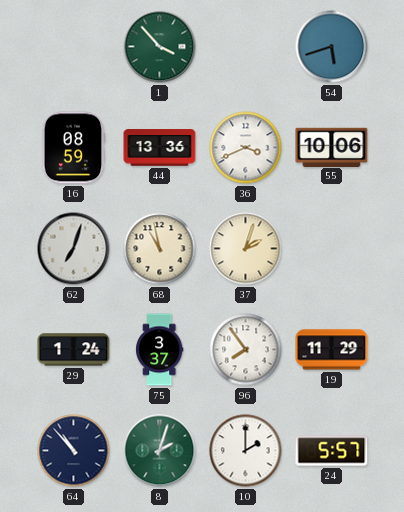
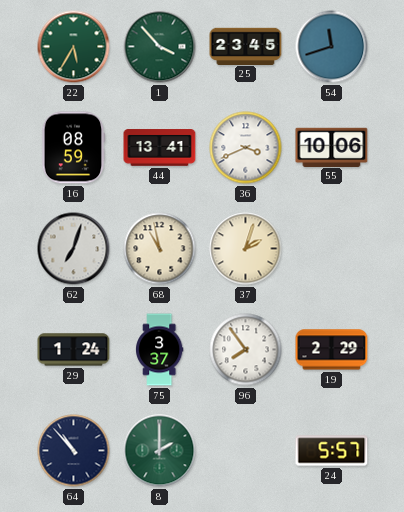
22: none -> 5:35
25: none -> 23:45
54: 5:42 -> 11:42
44: 13:36 -> 13:41
19: 11:29 -> 2:29
8: 2:03 -> 2:00
10: 2:00 -> none
